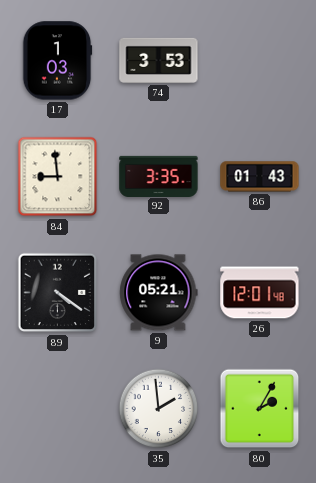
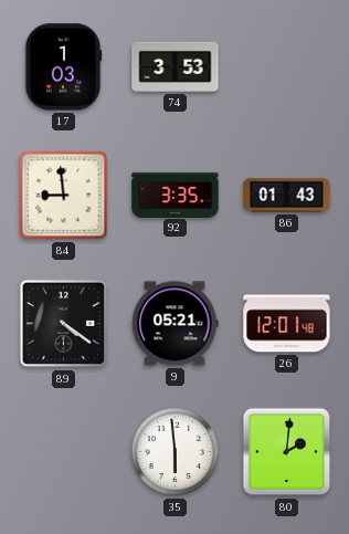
35: 1:59 -> 5:59
80: 2:05 -> 2:01
